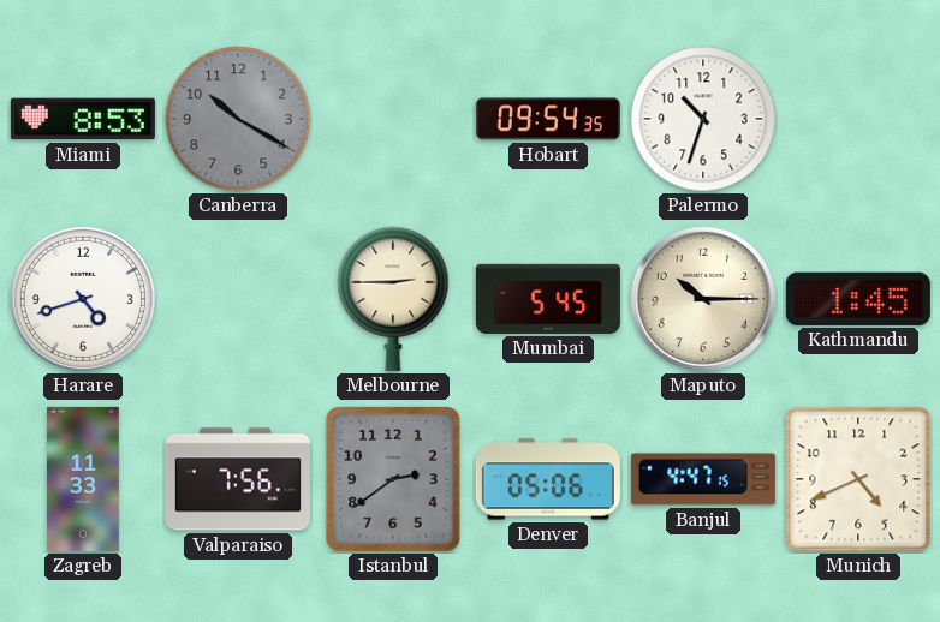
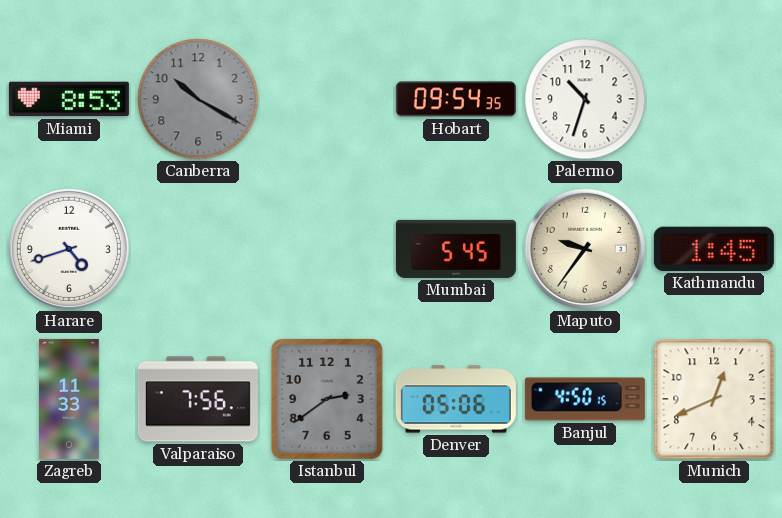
Melbourne: 2:45 -> none
Maputo: 10:15 -> 9:36
Banjul: 4:47 -> 4:50
Munich: 4:41 -> 12:41
